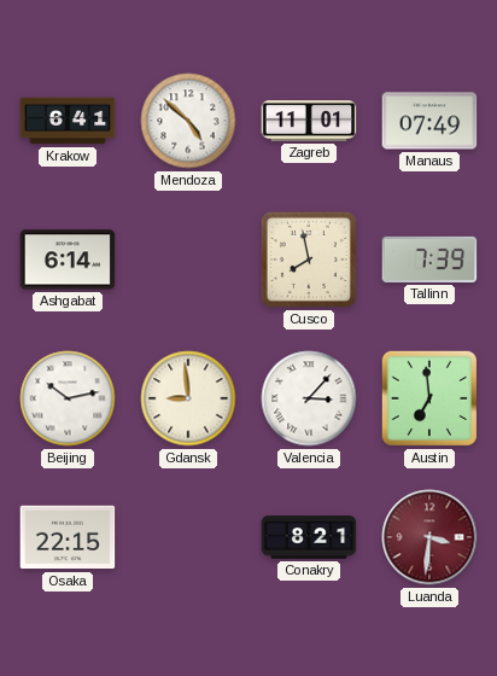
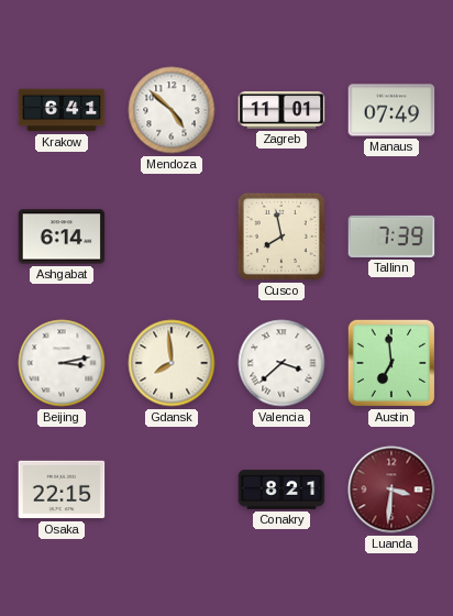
Beijing: 10:13 -> 3:13
Gdansk: 8:59 -> 7:59
Valencia: 3:07 -> 3:38
